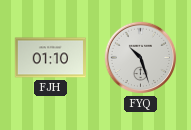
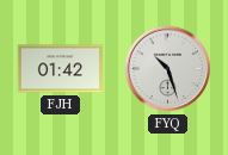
FJH: 01:10 -> 01:42
